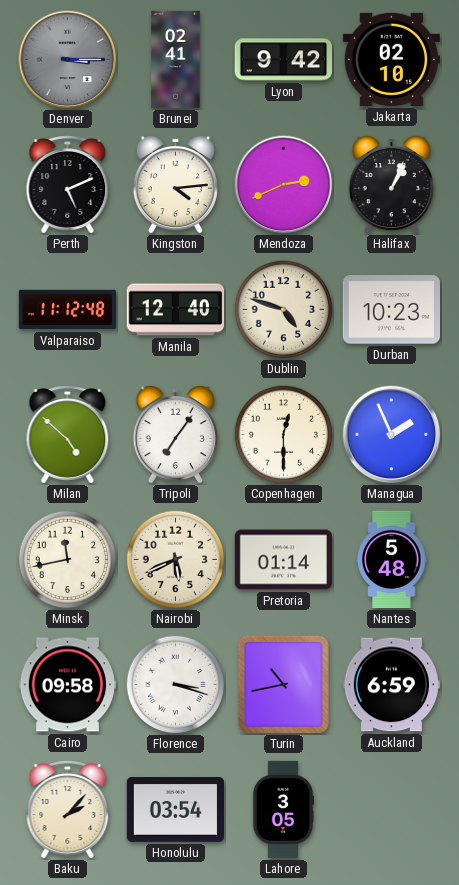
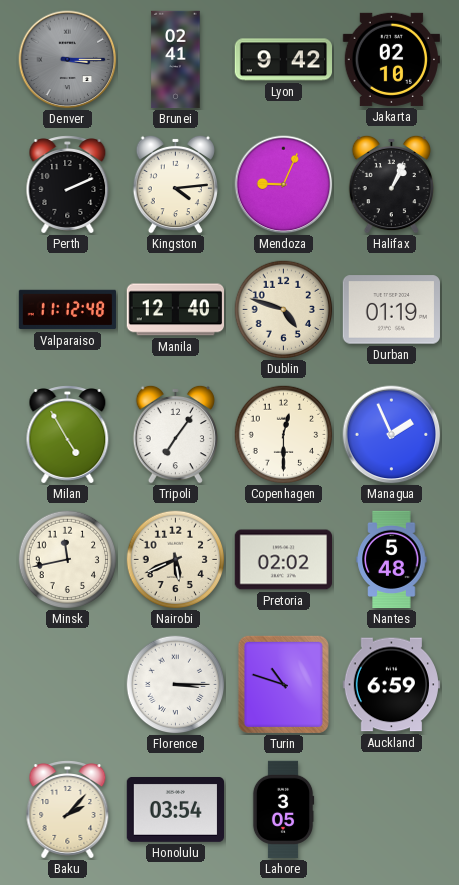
Perth: 5:11 -> 2:11
Mendoza: 2:41 -> 9:04
Durban: 10:23 -> 01:19
Milan: 4:52 -> 4:55
Pretoria: 01:14 -> 02:02
Cairo: 09:58 -> none
Florence: 3:18 -> 3:15
Turin: 10:43 -> 10:48
